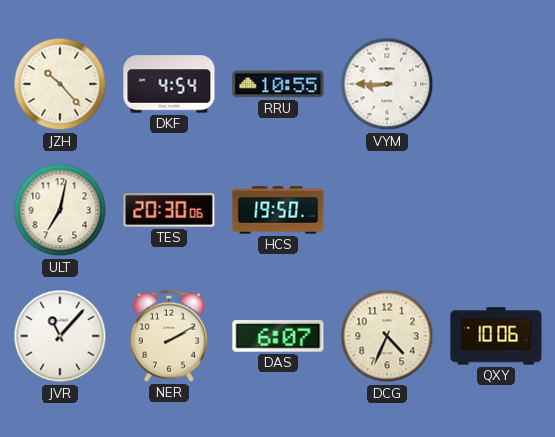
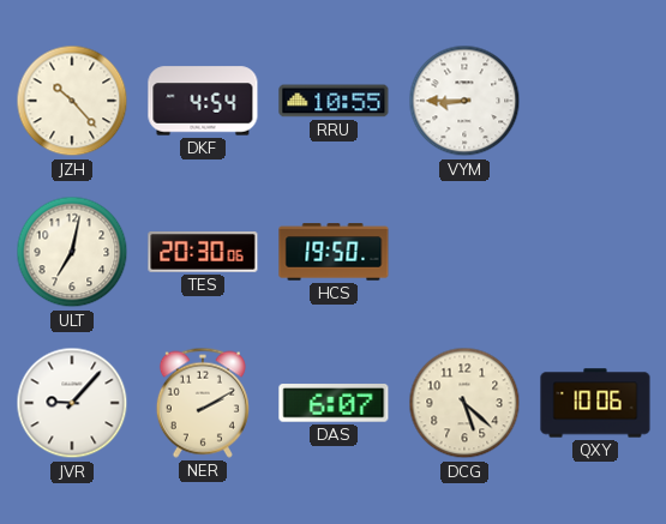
JVR: 11:07 -> 9:07
DCG: 4:34 -> 5:22
